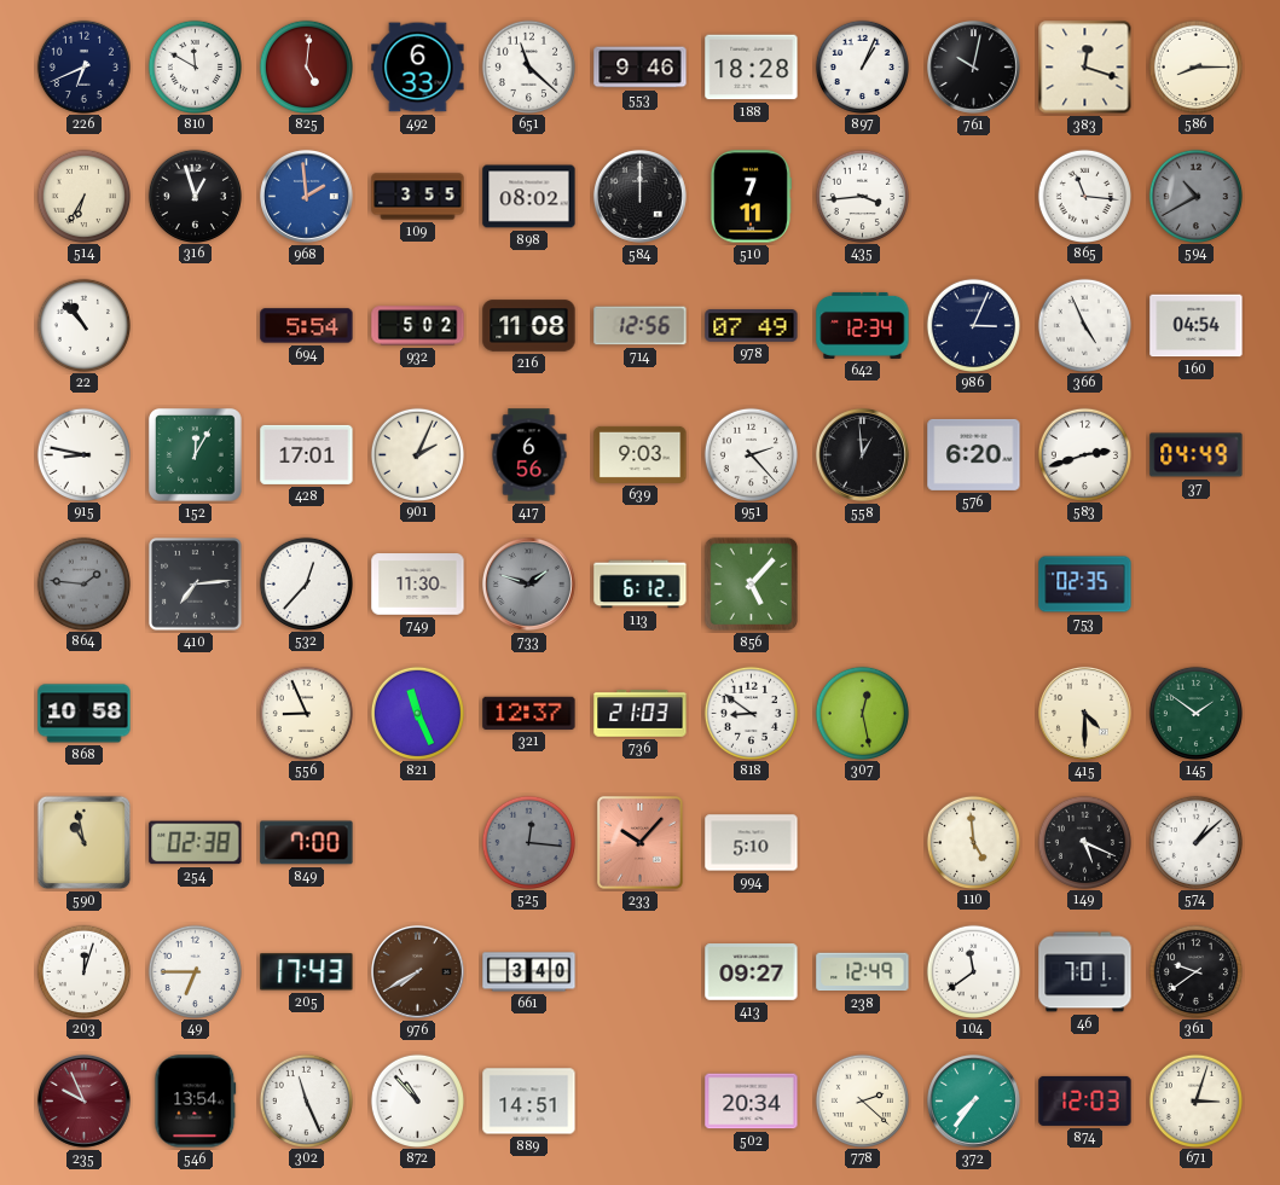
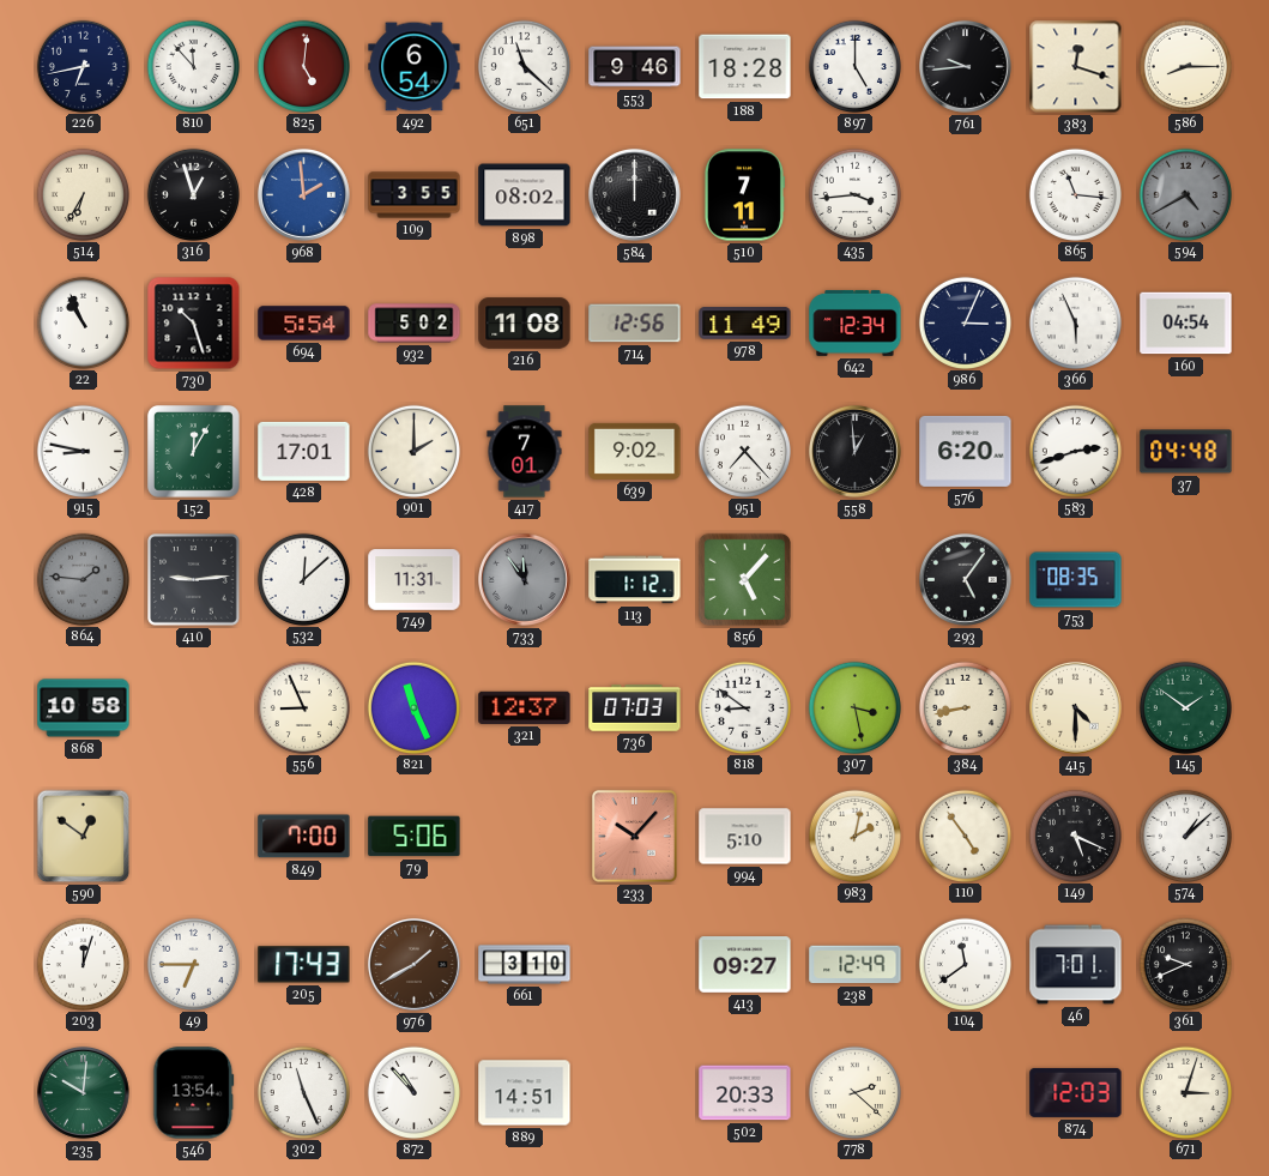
226: 6:41 -> 6:43
810: 11:50 -> 11:53
492: 6:33 -> 6:54
897: 1:04 -> 5:00
761: 10:02 -> 9:44
594: 10:40 -> 4:40
22: 10:53 -> 10:56
730: none -> 10:27
978: 07:49 -> 11:49
366: 4:56 -> 5:56
901: 2:04 -> 2:00
417: 6:56 -> 7:01
639: 9:03 -> 9:02
951: 2:23 -> 7:23
37: 04:49 -> 04:48
410: 7:14 -> 9:14
532: 12:37 -> 12:08
749: 11:30 -> 11:31
733: 1:48 -> 11:54
113: 6:12 -> 1:12
293: none -> 5:06
753: 02:35 -> 08:35
736: 21:03 -> 07:03
307: 12:28 -> 3:28
384: none -> 8:43
590: 10:58 -> 12:51
254: 02:38 -> none
79: none -> 5:06
525: 12:16 -> none
983: none -> 2:02
110: 4:59 -> 4:54
976: 7:40 -> 1:40
661: 3:40 -> 3:10
361: 9:39 -> 9:41
235: 9:56 -> 10:01
235 dial: burgundy -> green
502: 20:34 -> 20:33
372: 7:36 -> none
